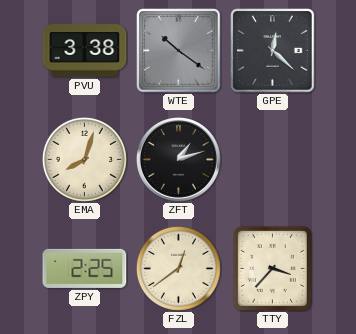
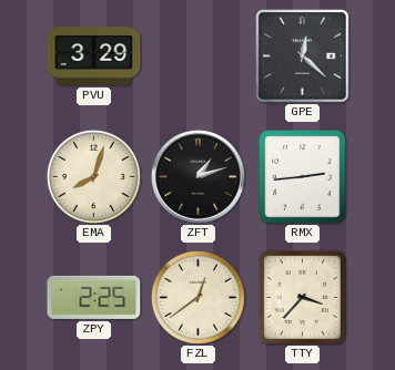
PVU: 3:38 -> 3:29
WTE: 10:21 -> none
RMX: none -> 2:44
